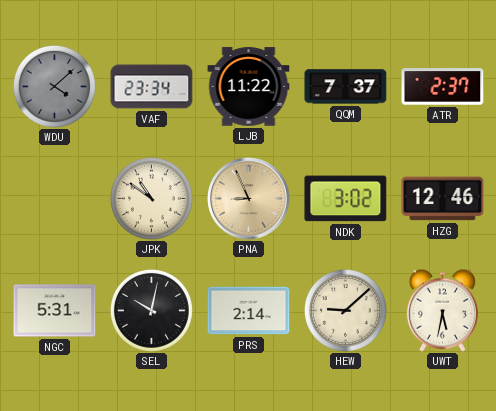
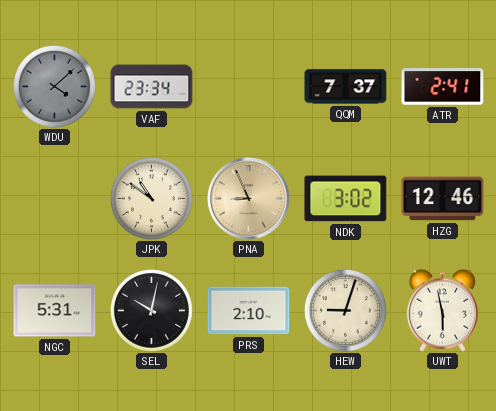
LJB: 11:22 -> none
ATR: 2:37 -> 2:41
PRS: 2:14 -> 2:10
HEW: 9:08 -> 9:03
UWT: 5:32 -> 5:58
